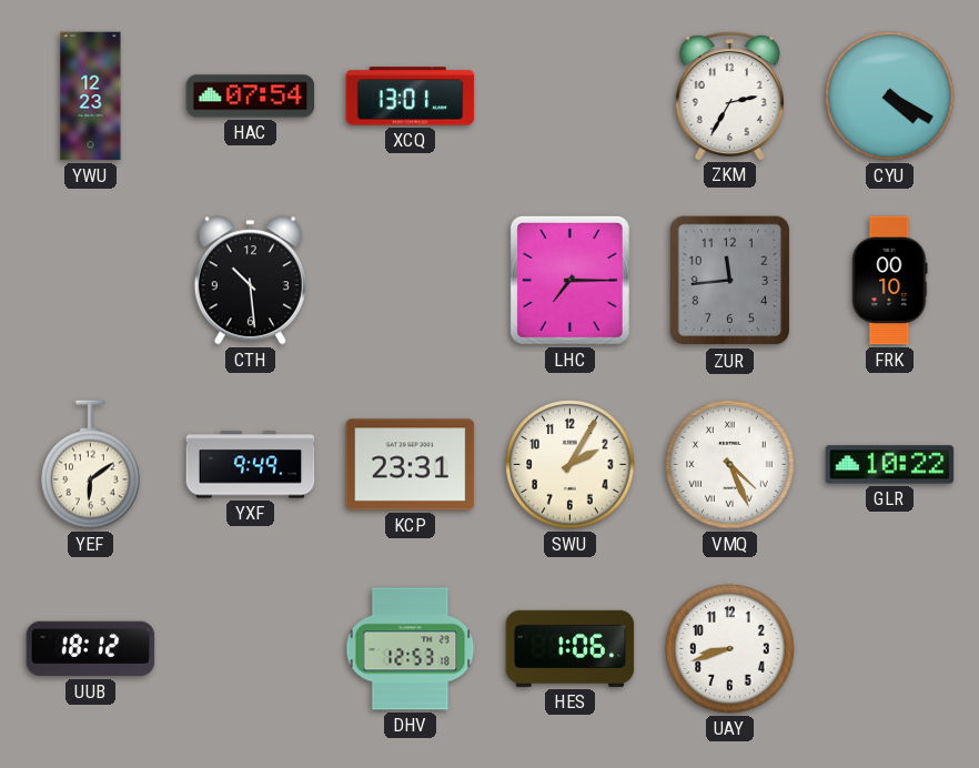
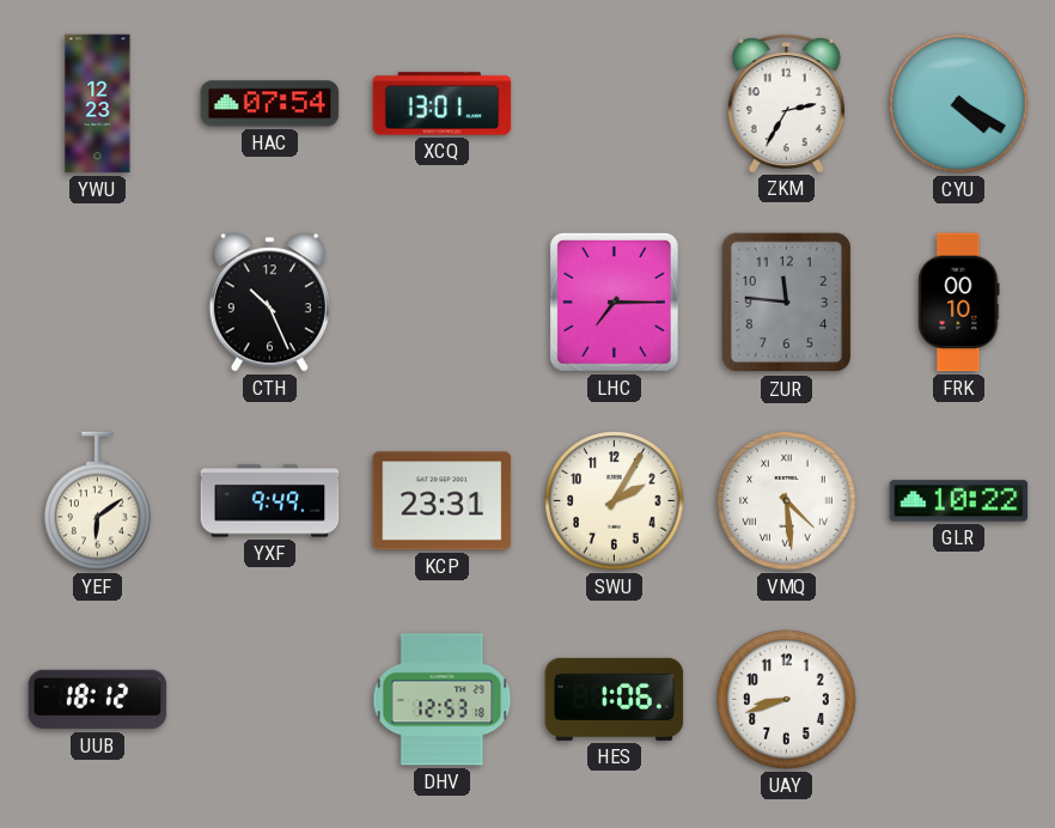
CTH: 10:29 -> 10:26
ZUR: 11:44 -> 11:46
VMQ: 4:26 -> 4:29
